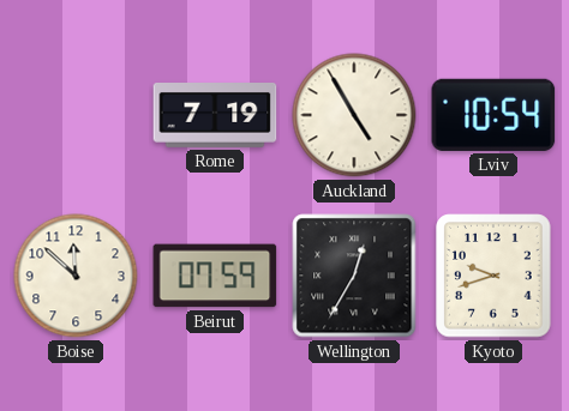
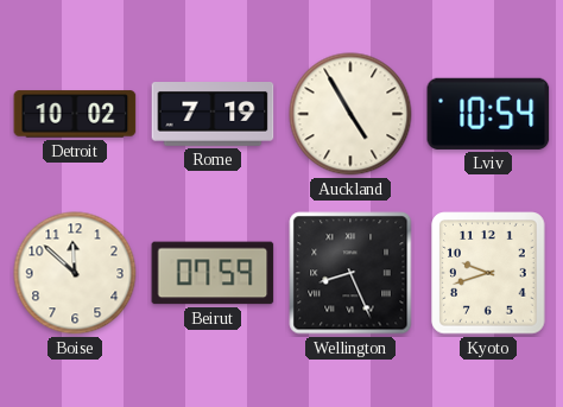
Detroit: none -> 10:02
Wellington: 12:35 -> 8:26
